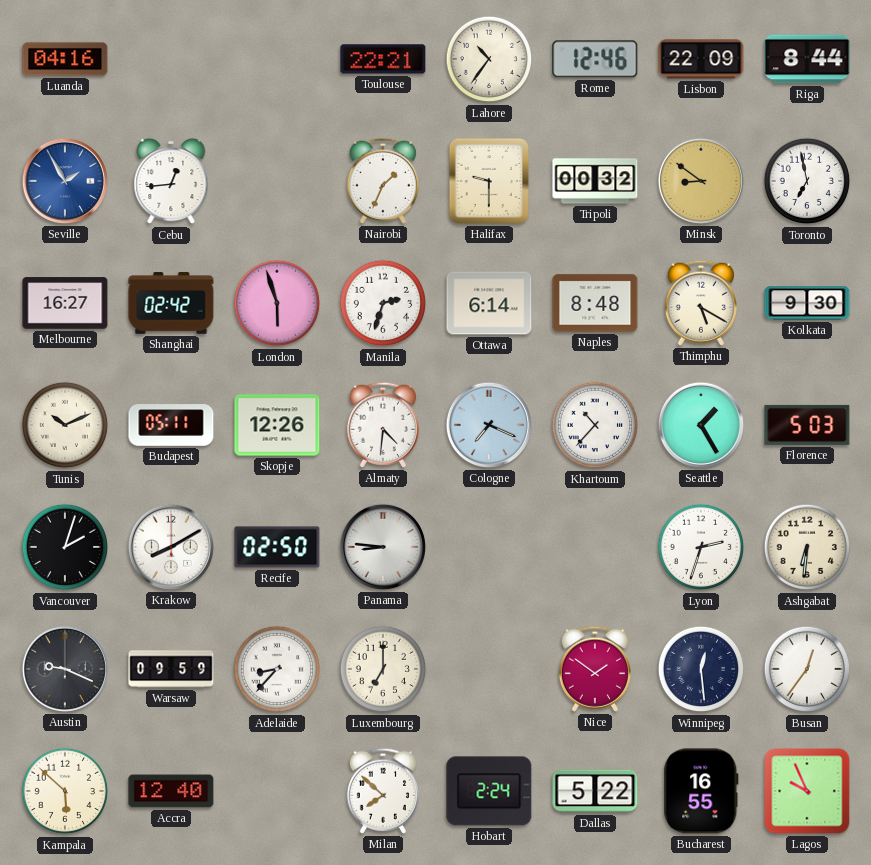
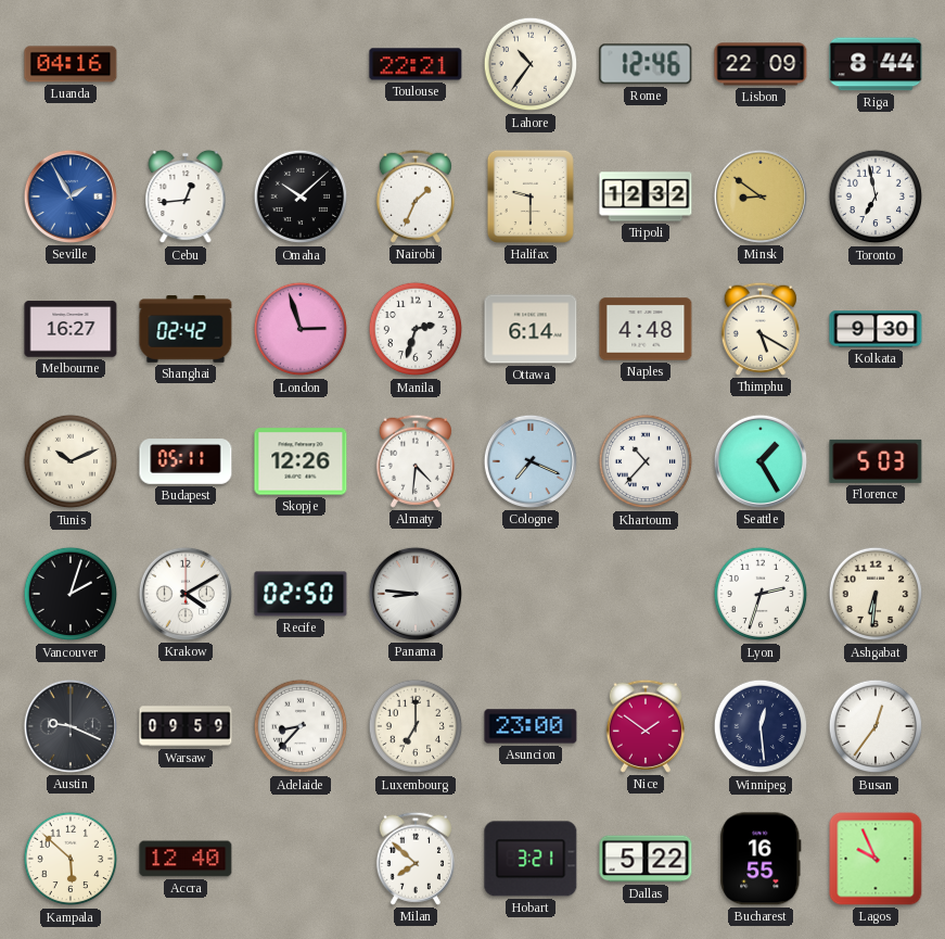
Omaha: none -> 10:08
Tripoli: 00:32 -> 12:32
London: 5:57 -> 2:57
Naples: 8:48 -> 4:48
Krakow: 8:10 -> 4:10
Asuncion: none -> 23:00
Hobart: 2:24 -> 3:21
